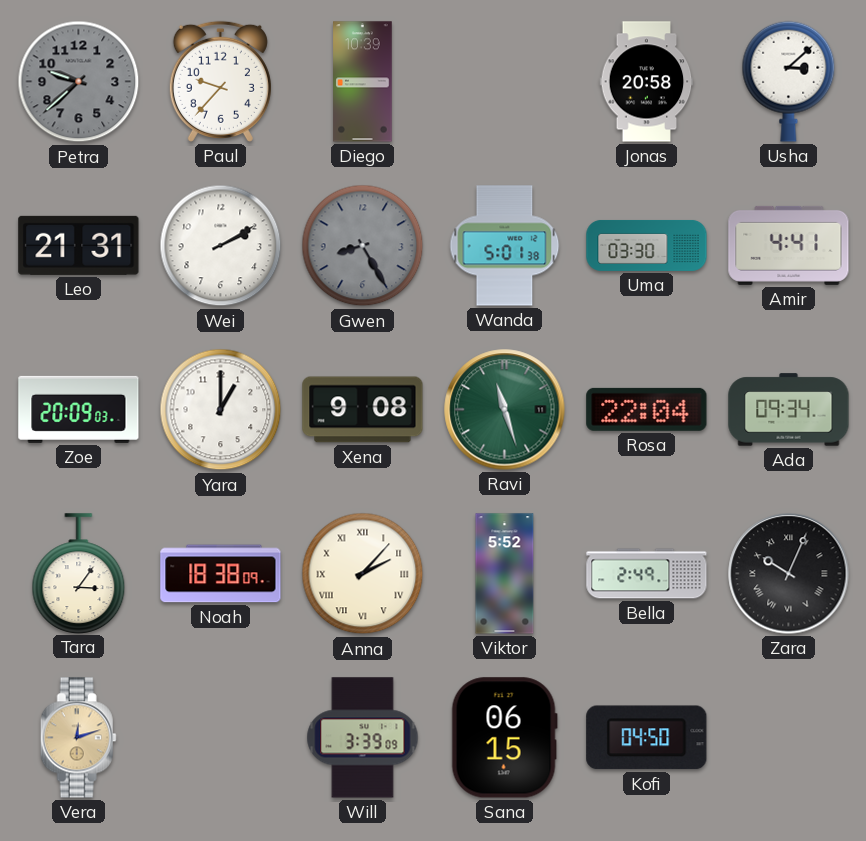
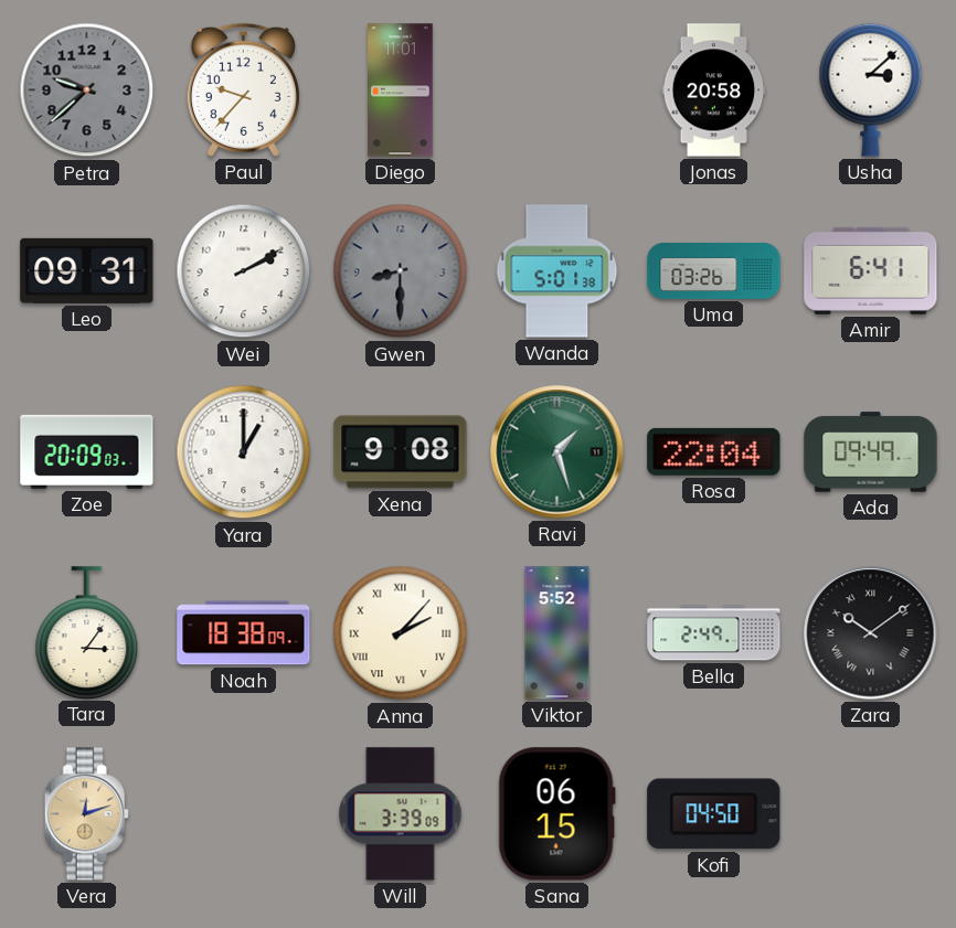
Diego: 10:39 -> 11:01
Leo: 21:31 -> 09:31
Gwen: 8:25 -> 8:30
Uma: 03:30 -> 03:26
Amir: 4:41 -> 6:41
Ravi: 11:27 -> 1:27
Ada: 09:34 -> 09:49
Zara: 10:04 -> 10:09
